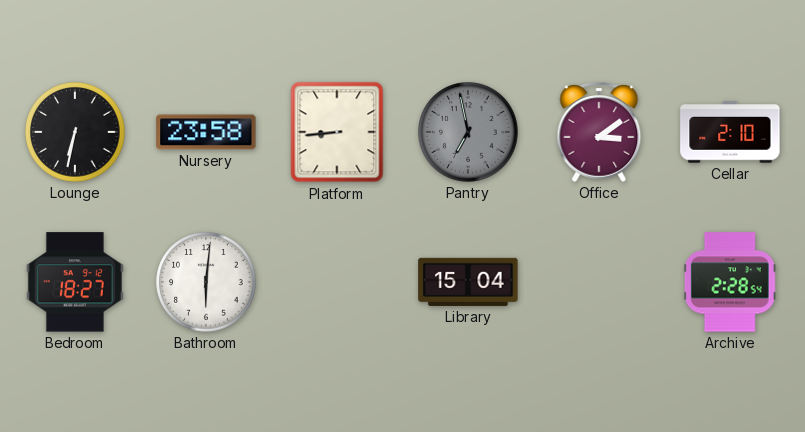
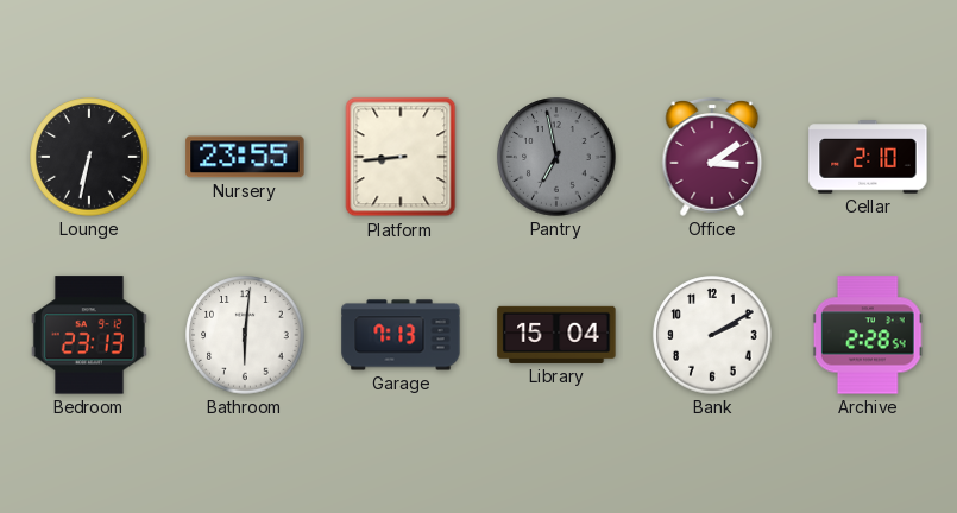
Nursery: 23:58 -> 23:55
Bedroom: 18:27 -> 23:13
Garage: none -> 7:13
Bank: none -> 2:10
